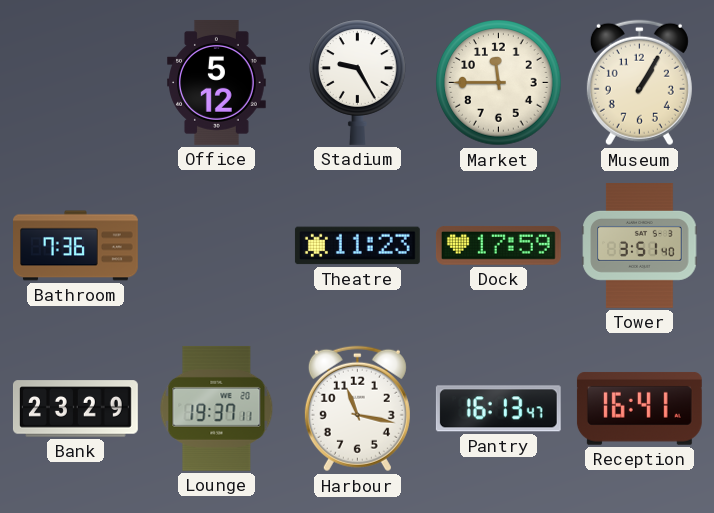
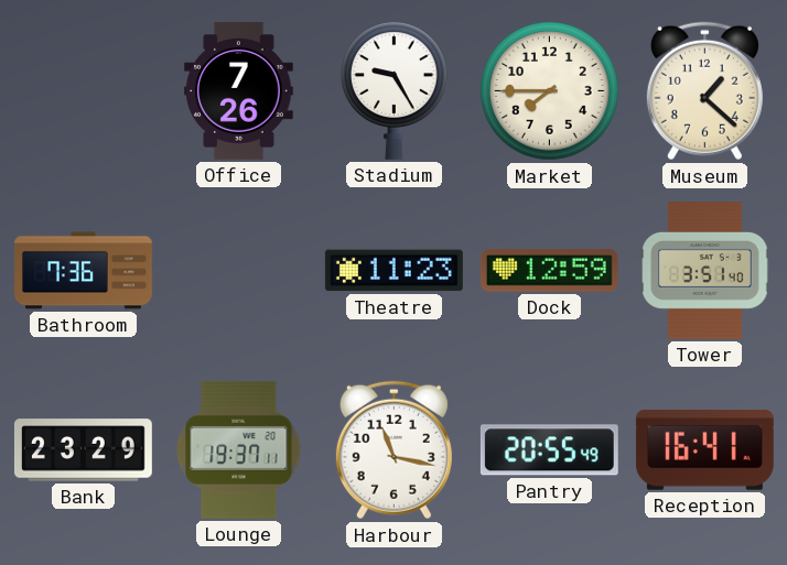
Office: 5:12 -> 7:26
Market: 11:45 -> 7:45
Museum: 1:05 -> 1:22
Dock: 17:59 -> 12:59
Pantry: 16:13 -> 20:55
